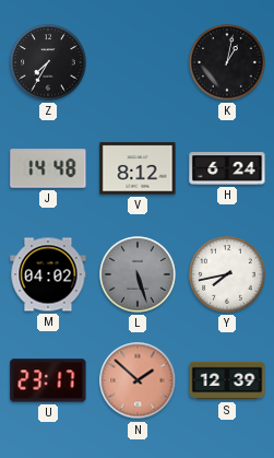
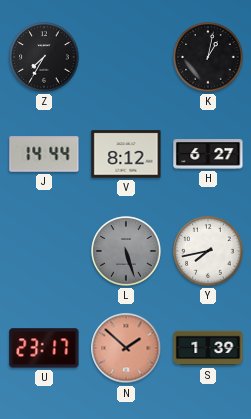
J: 14:48 -> 14:44
H: 6:24 -> 6:27
M: 04:02 -> none
S: 12:39 -> 1:39
